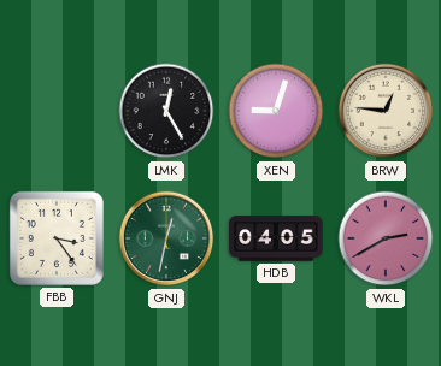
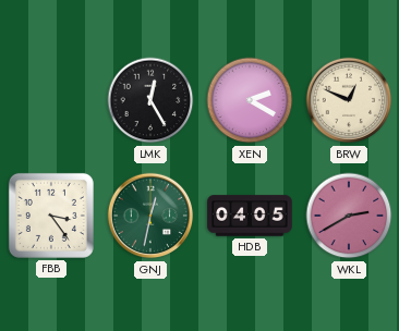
XEN: 9:03 -> 2:20
BRW: 12:46 -> 12:49
